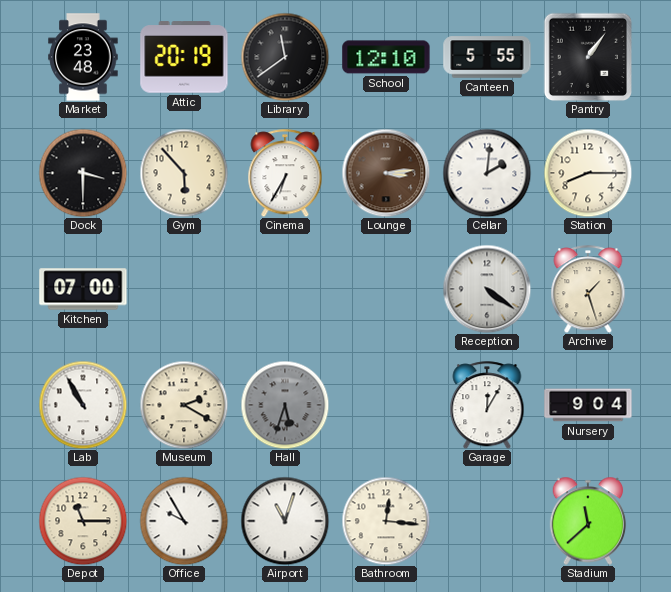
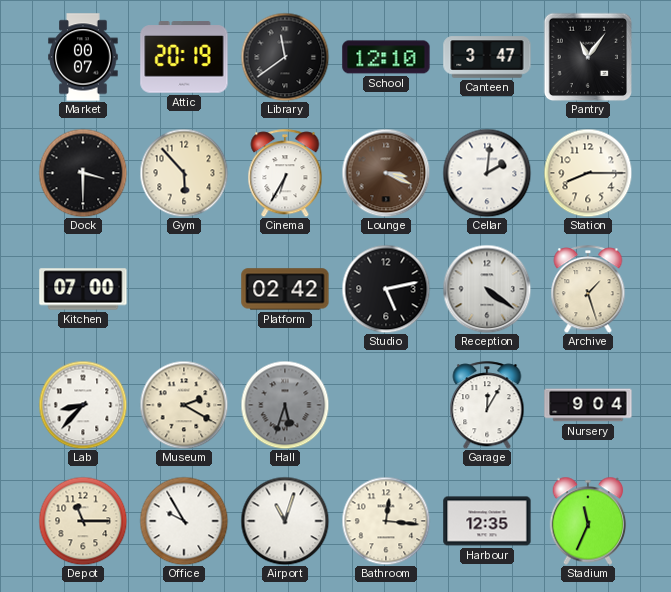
Market: 23:48 -> 00:07
Canteen: 5:55 -> 3:47
Pantry: 1:06 -> 11:06
Lounge: 3:14 -> 3:19
Platform: none -> 02:42
Studio: none -> 5:13
Lab: 10:55 -> 8:37
Harbour: none -> 12:35
Stadium: 11:38 -> 11:34
